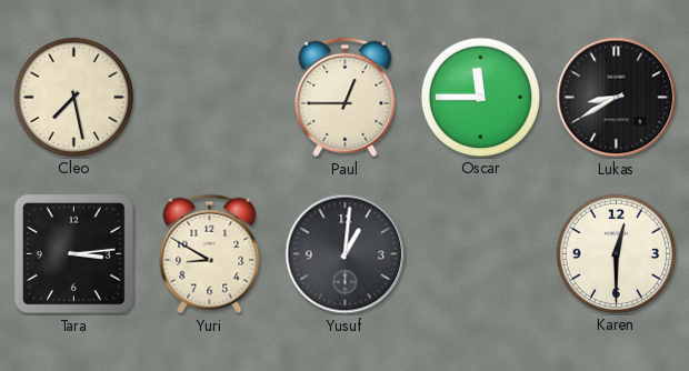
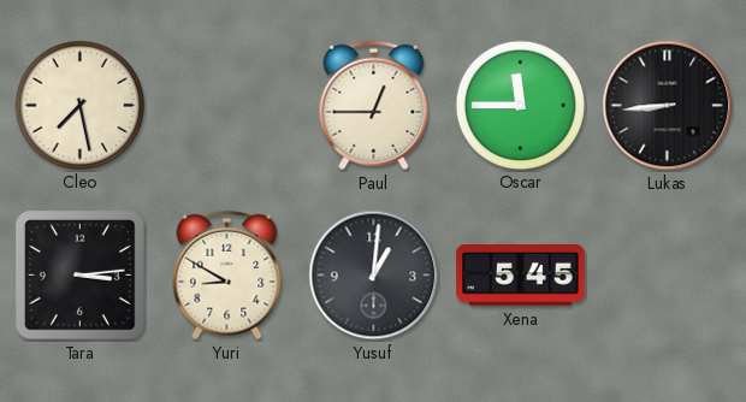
Lukas: 8:40 -> 8:44
Xena: none -> 5:45
Karen: 12:30 -> none
